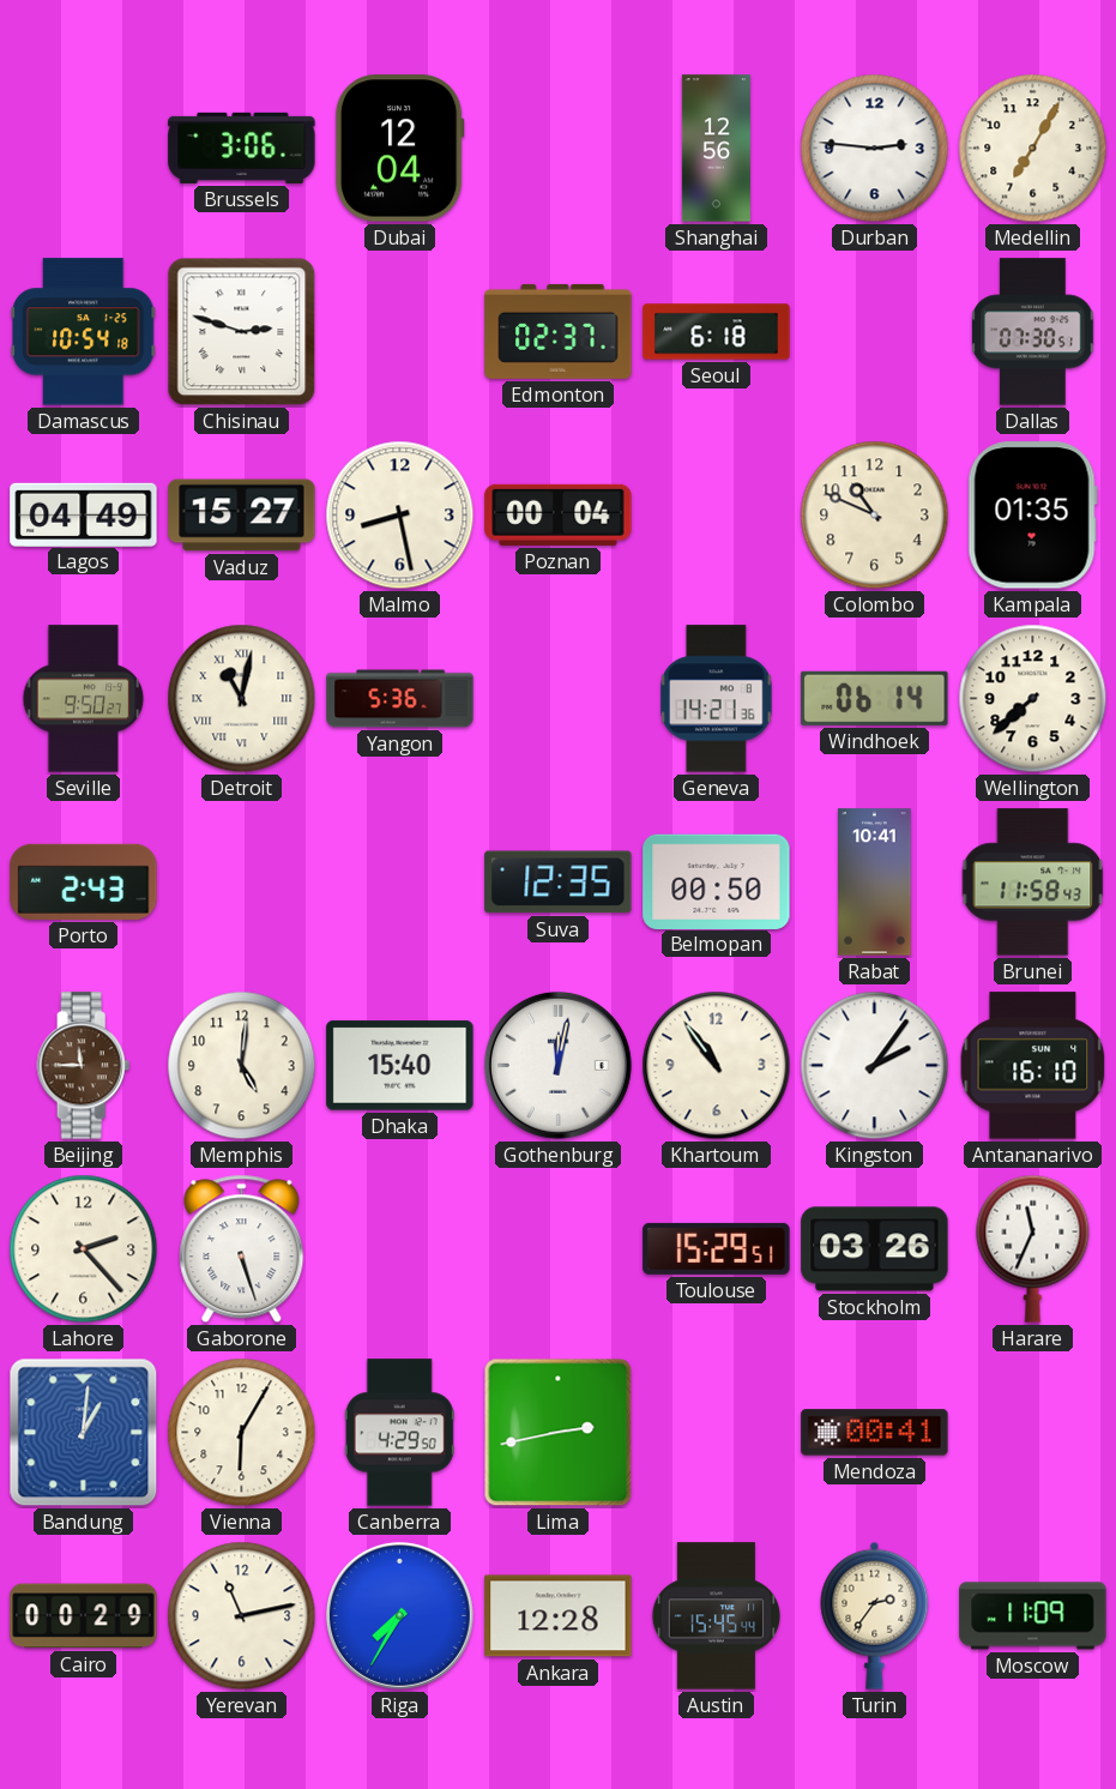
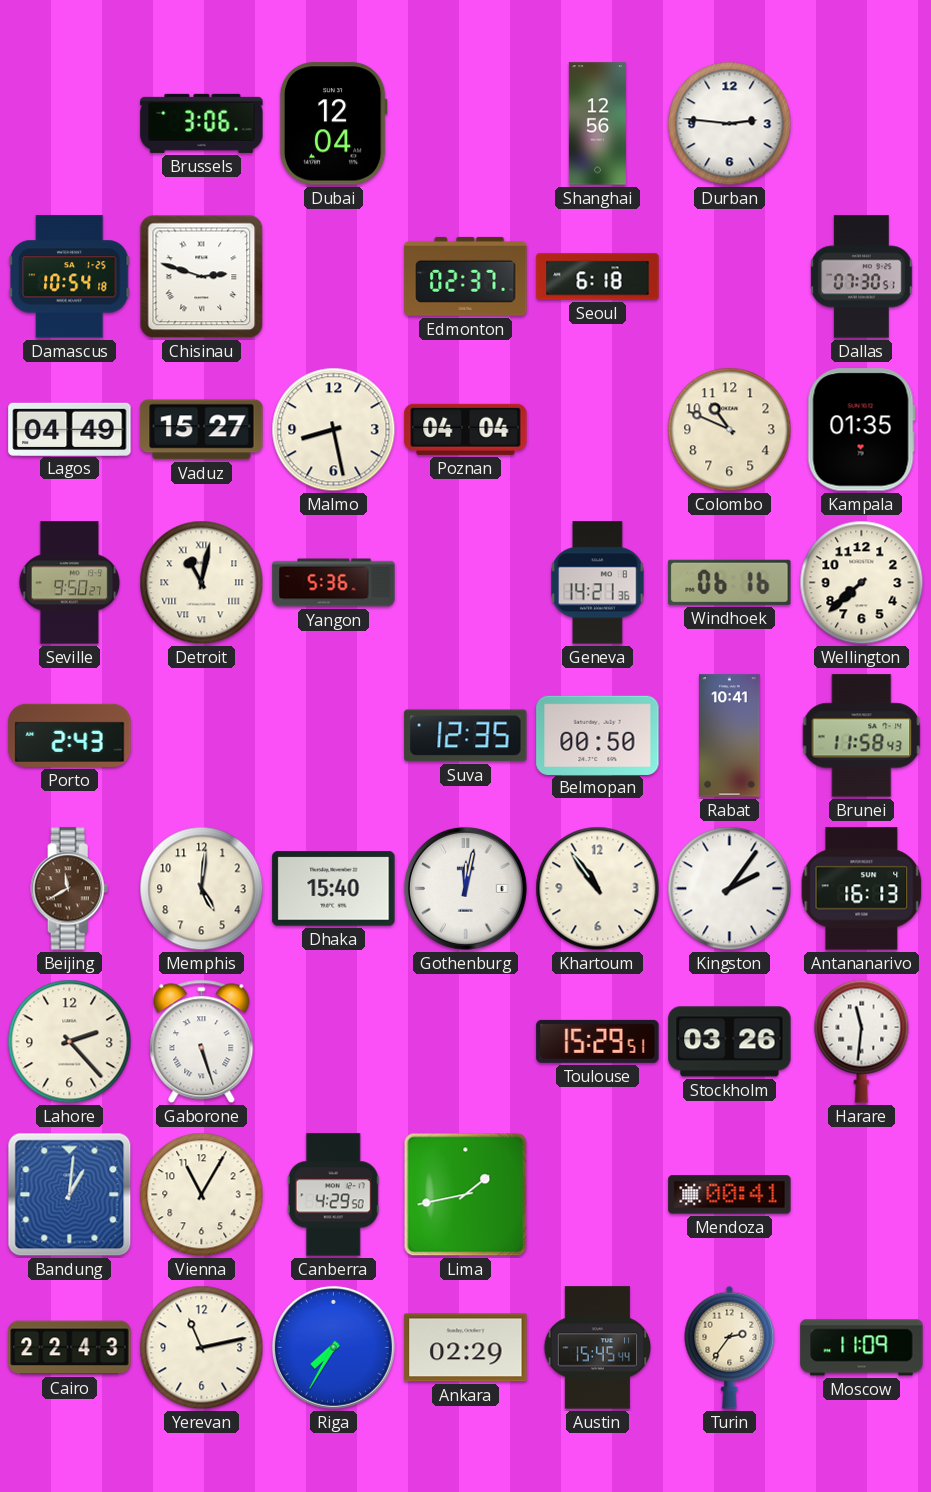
Medellin: 7:05 -> none
Poznan: 00:04 -> 04:04
Windhoek: 06:14 -> 06:16
Beijing: 11:45 -> 11:40
Antananarivo: 16:10 -> 16:13
Harare: 11:34 -> 11:31
Vienna: 6:05 -> 11:05
Lima: 2:43 -> 1:43
Cairo: 00:29 -> 22:43
Ankara: 12:28 -> 02:29
